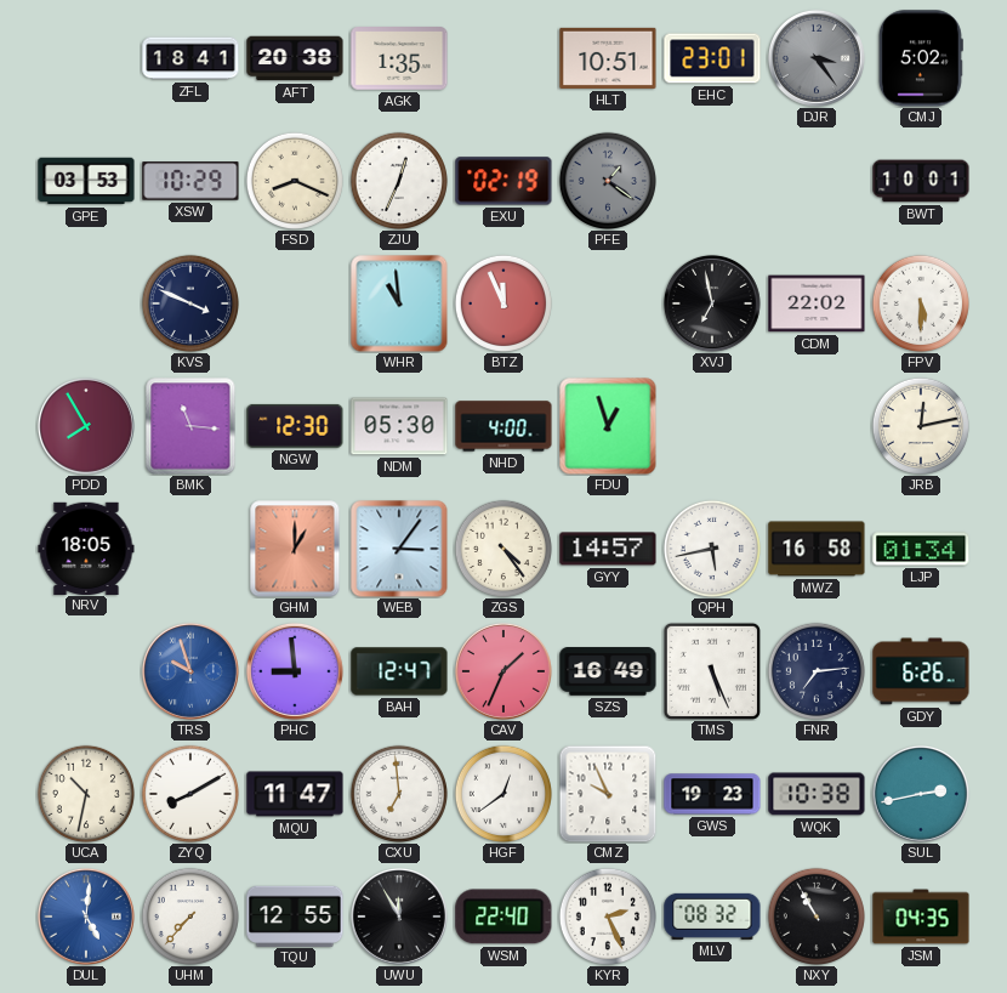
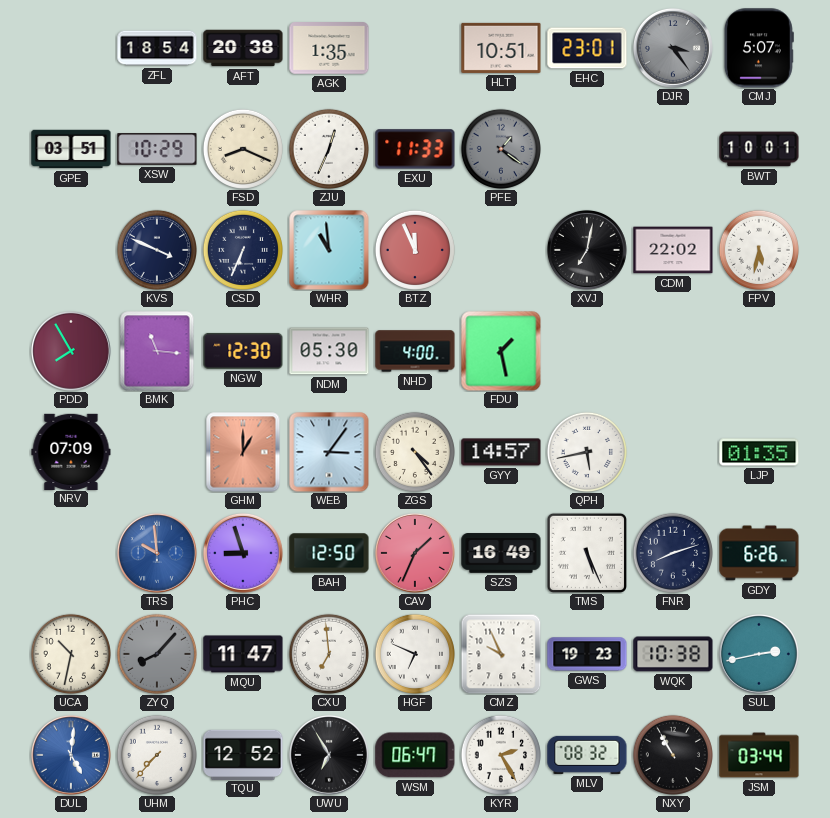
ZFL: 18:41 -> 18:54
CMJ: 5:02 -> 5:07
GPE: 03:53 -> 03:51
EXU: 02:19 -> 11:33
CSD: none -> 6:34
XVJ: 6:58 -> 7:02
FPV: 5:30 -> 5:32
FDU: 12:57 -> 1:28
JRB: 12:13 -> none
NRV: 18:05 -> 07:09
MWZ: 16:58 -> none
LJP: 01:34 -> 01:35
TRS: 9:57 -> 9:59
PHC: 8:59 -> 8:57
BAH: 12:47 -> 12:50
FNR: 7:14 -> 8:12
ZYQ: 8:10 -> 8:07
ZYQ dial: white -> grey
HGF: 12:39 -> 6:49
TQU: 12:55 -> 12:52
UWU: 11:55 -> 6:55
WSM: 22:40 -> 06:47
KYR: 2:26 -> 2:25
JSM: 04:35 -> 03:44
